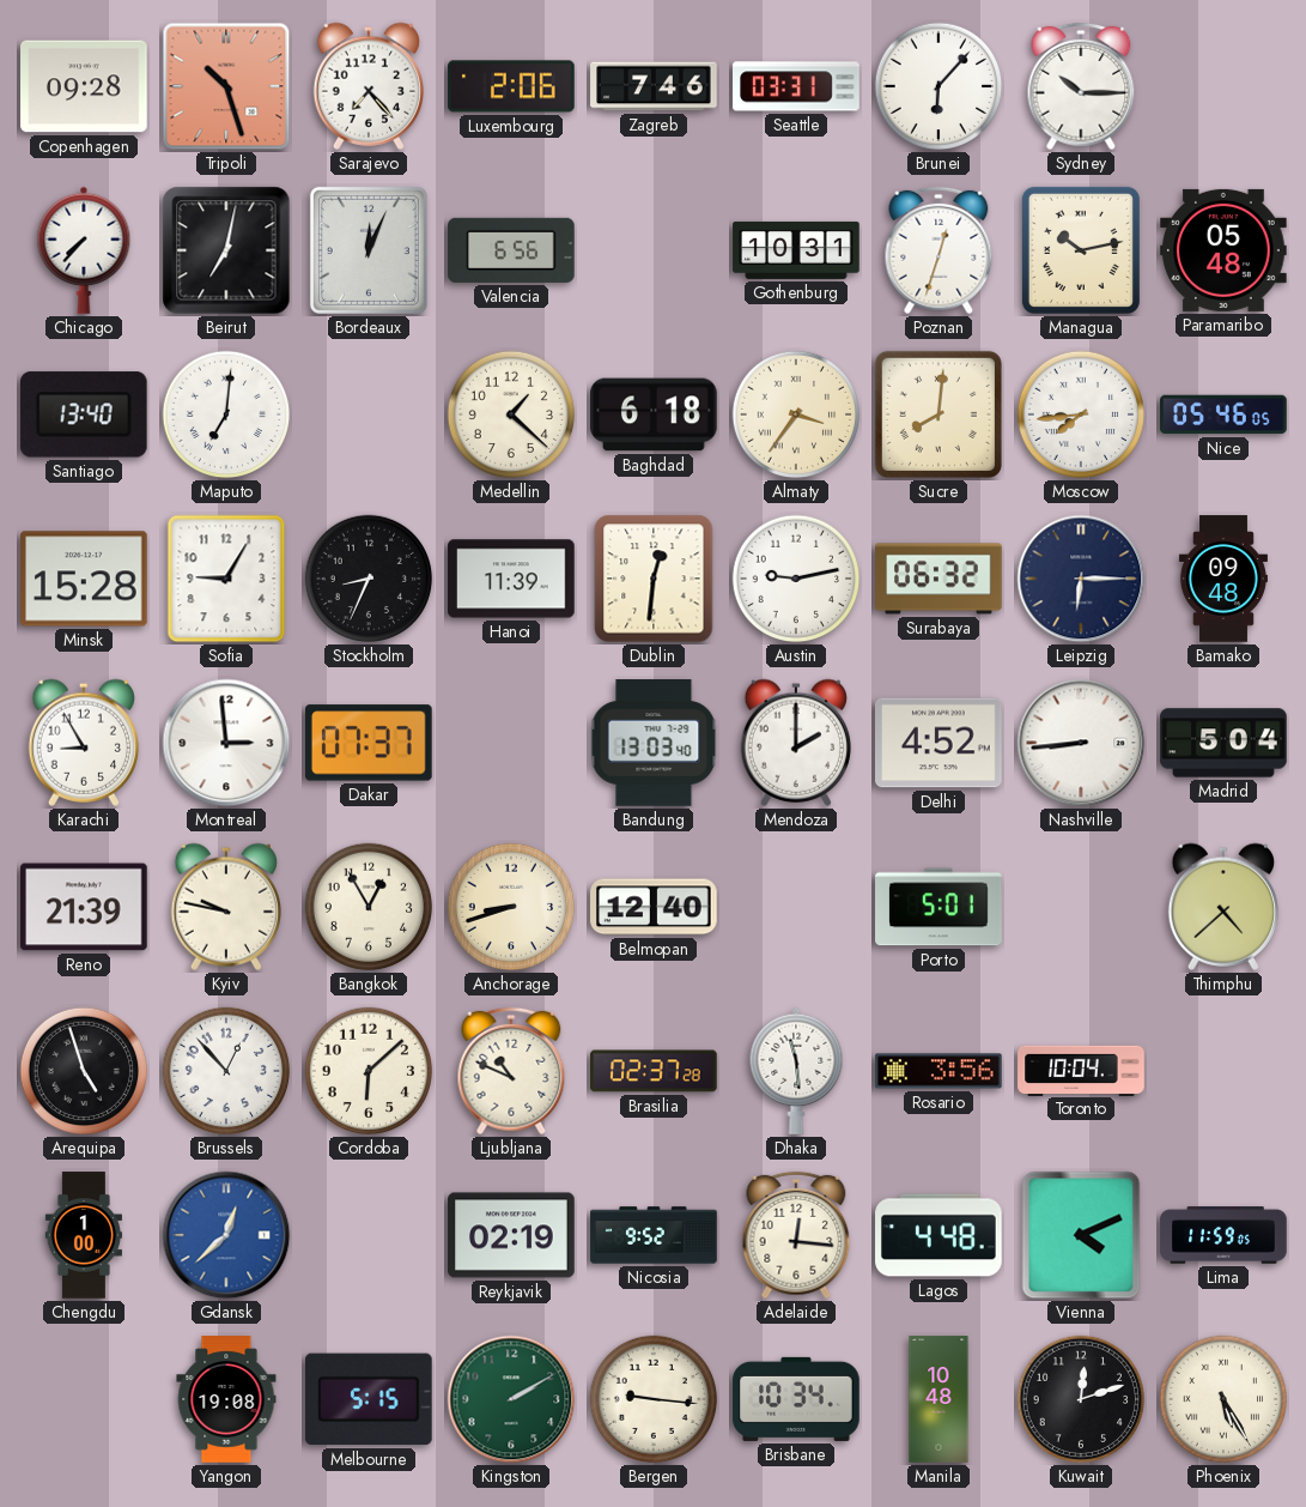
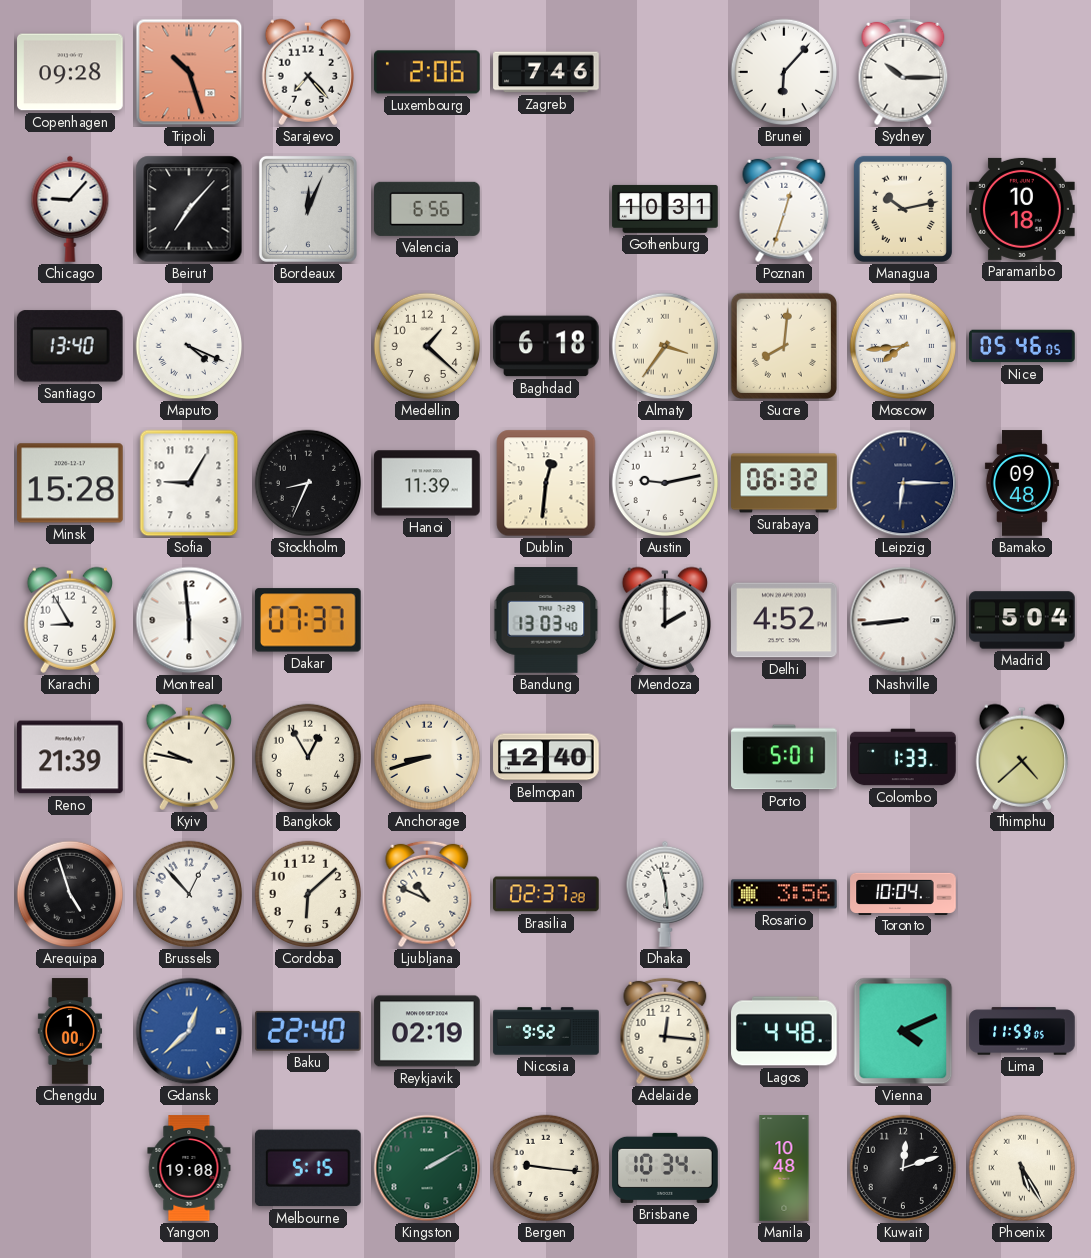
Seattle: 03:31 -> none
Chicago: 7:37 -> 9:07
Beirut: 7:02 -> 7:07
Paramaribo: 05:48 -> 10:18
Maputo: 7:01 -> 4:19
Montreal: 2:59 -> 5:59
Colombo: none -> 1:33
Baku: none -> 22:40
